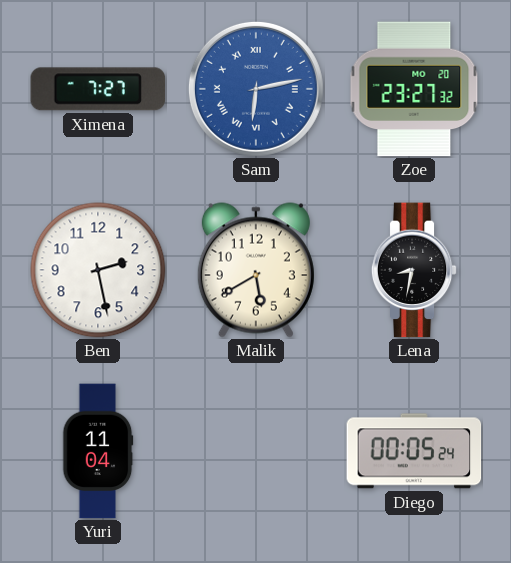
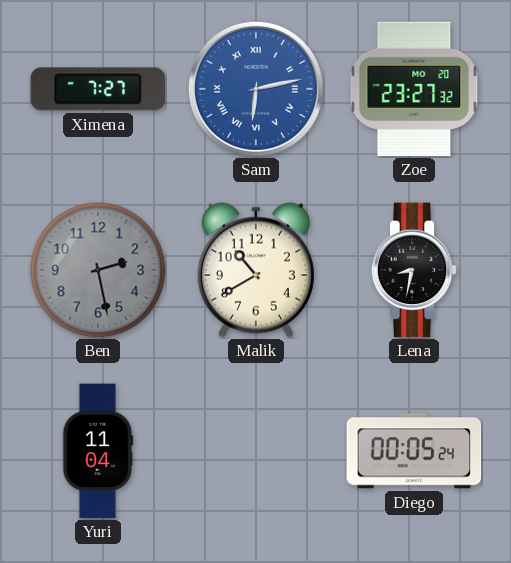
Ben dial: white -> grey
Malik: 5:40 -> 10:40
